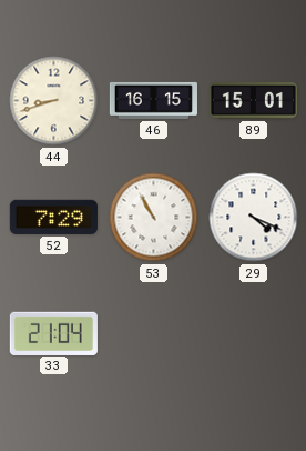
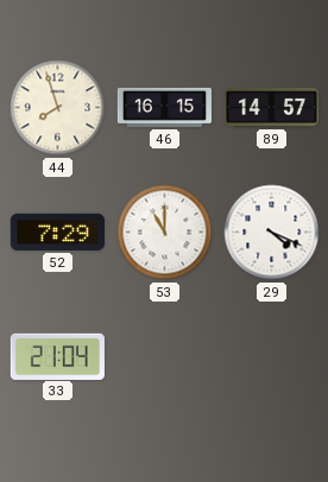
44: 8:42 -> 7:57
89: 15:01 -> 14:57
53: 10:55 -> 11:00
